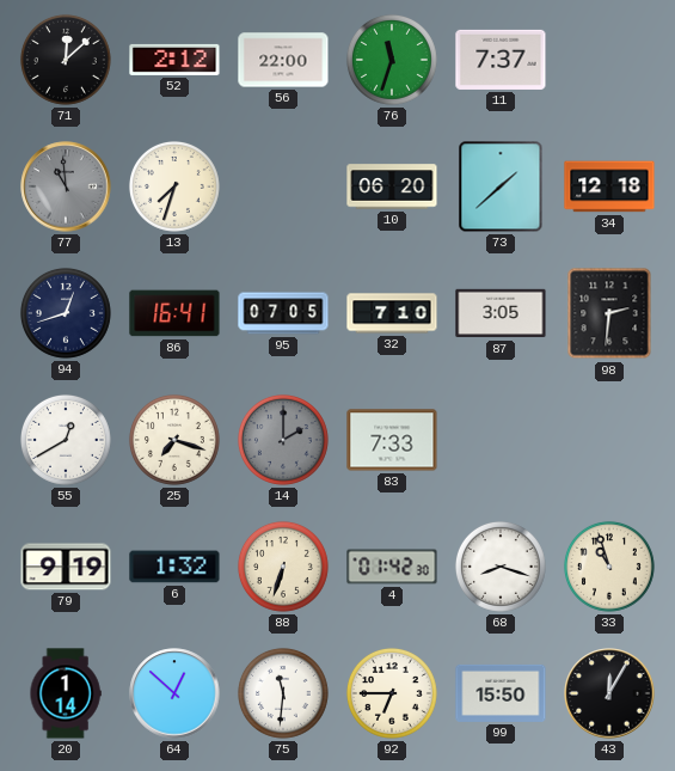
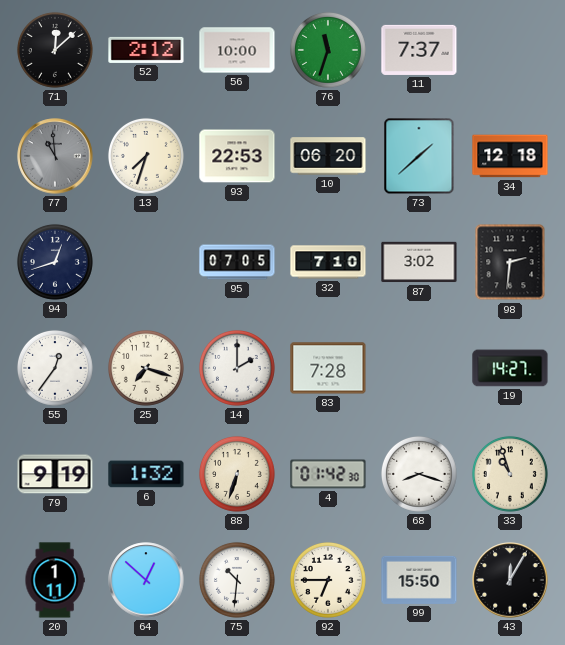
56: 22:00 -> 10:00
93: none -> 22:53
86: 16:41 -> none
87: 3:05 -> 3:02
55: 12:40 -> 12:36
14 dial: grey -> white
83: 7:33 -> 7:28
19: none -> 14:27
20: 1:14 -> 1:11
75: 11:31 -> 10:31
